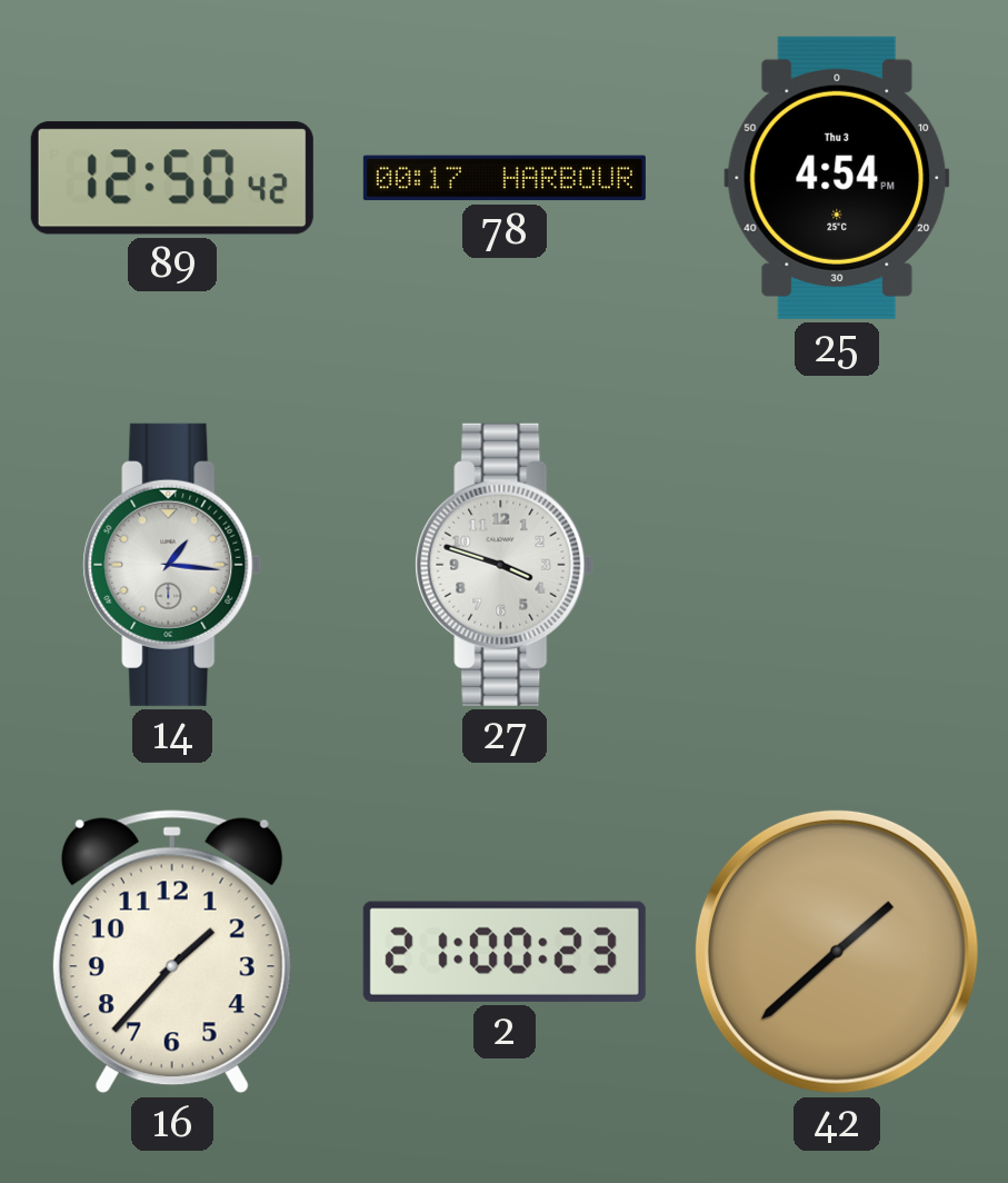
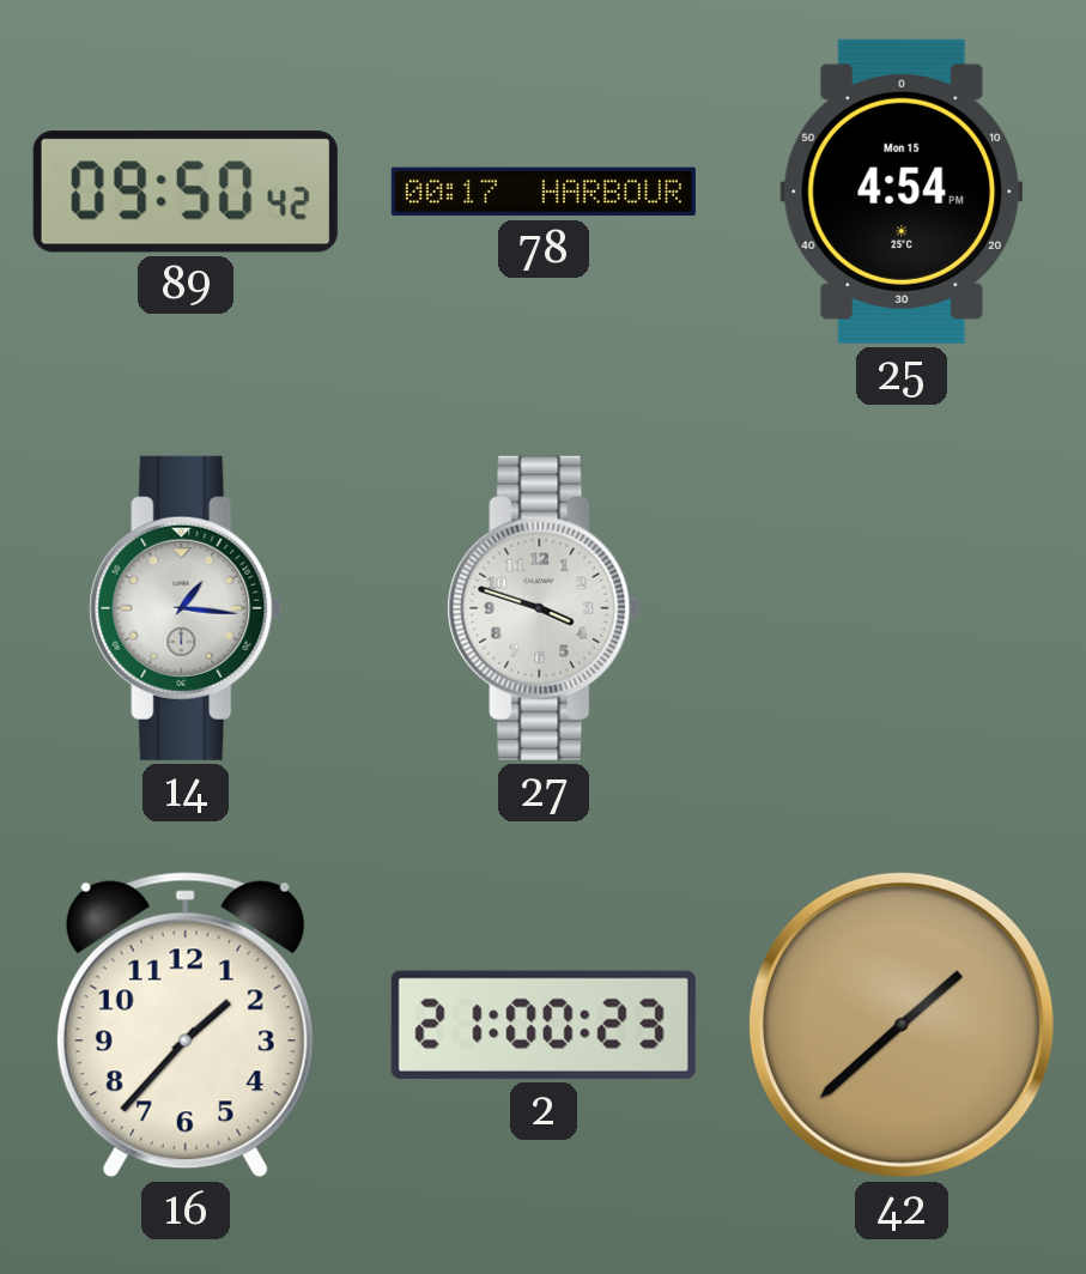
89: 12:50 -> 09:50
25 date: Thu 3 -> Mon 15
